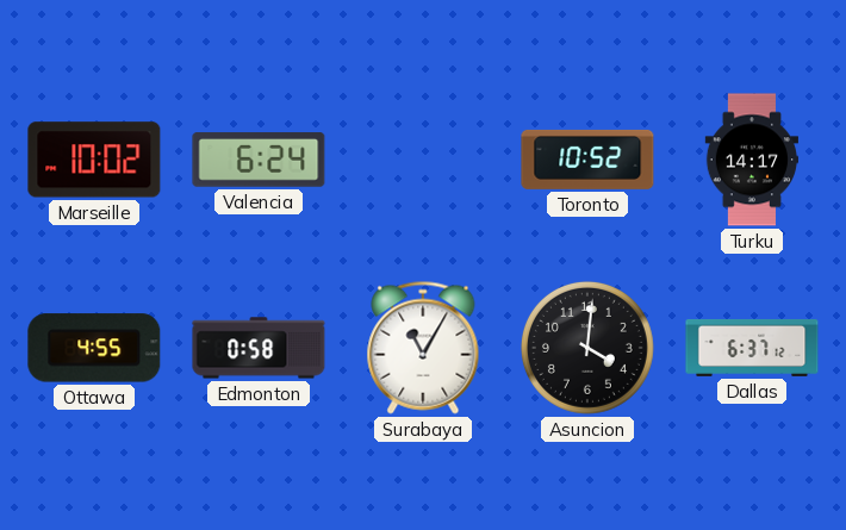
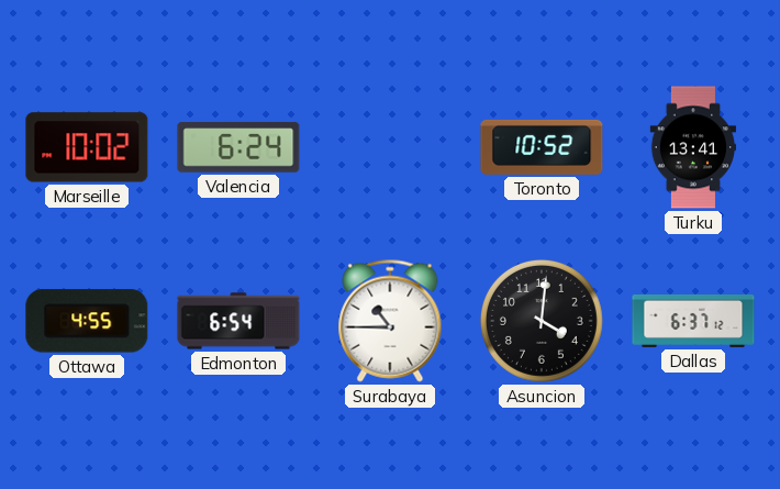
Turku: 14:17 -> 13:41
Edmonton: 0:58 -> 6:54
Surabaya: 11:05 -> 10:45
